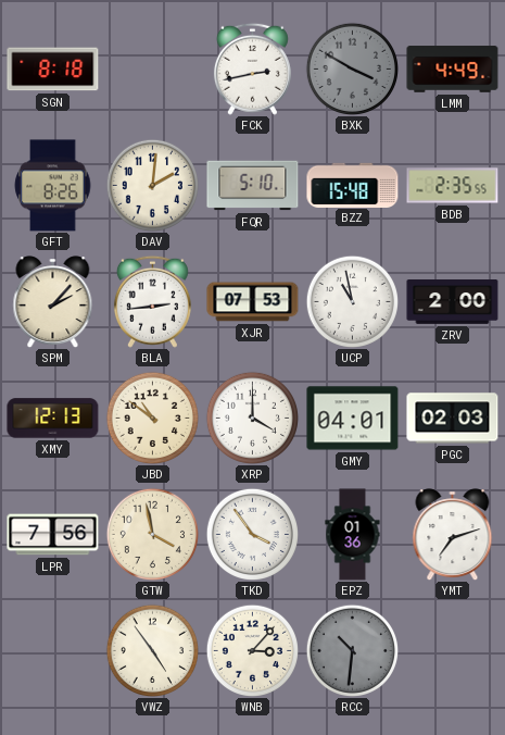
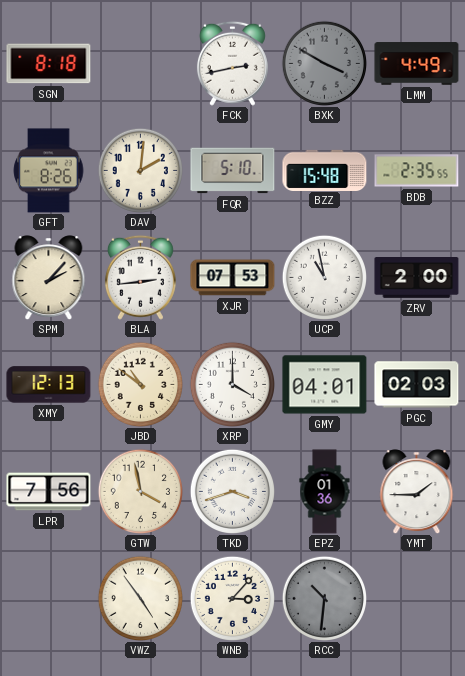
TKD: 3:54 -> 3:42
YMT: 7:12 -> 1:45
